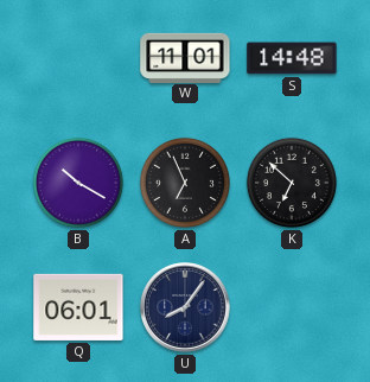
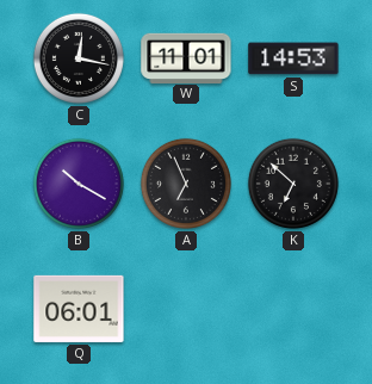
C: none -> 12:17
S: 14:48 -> 14:53
U: 8:06 -> none
